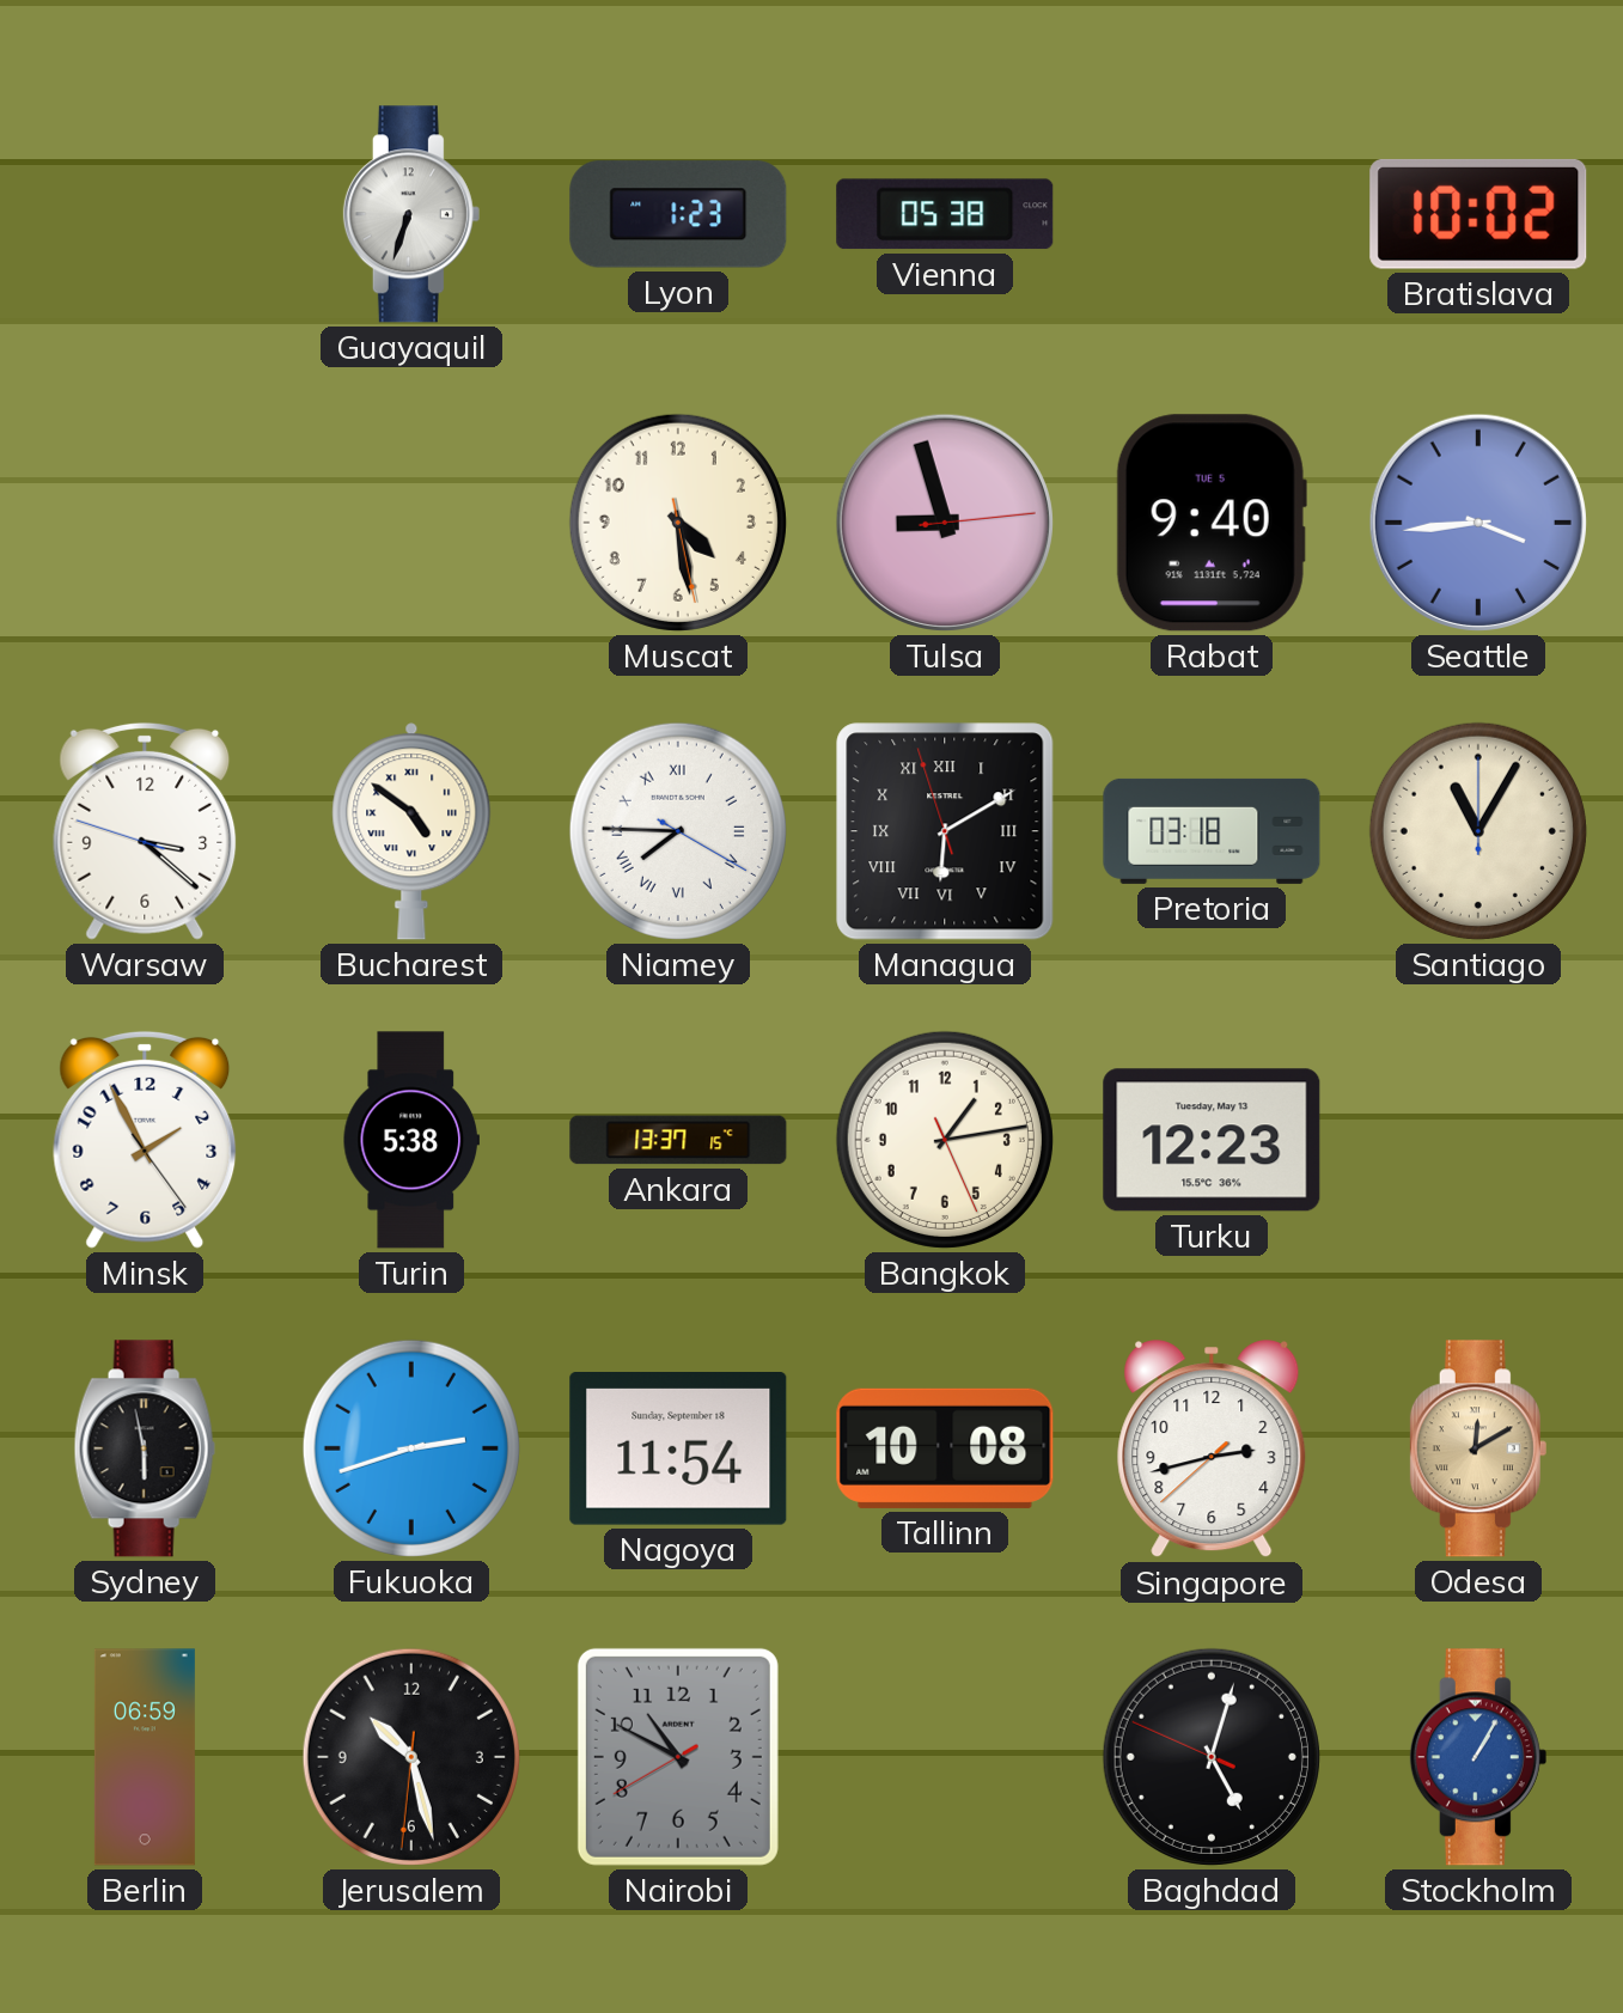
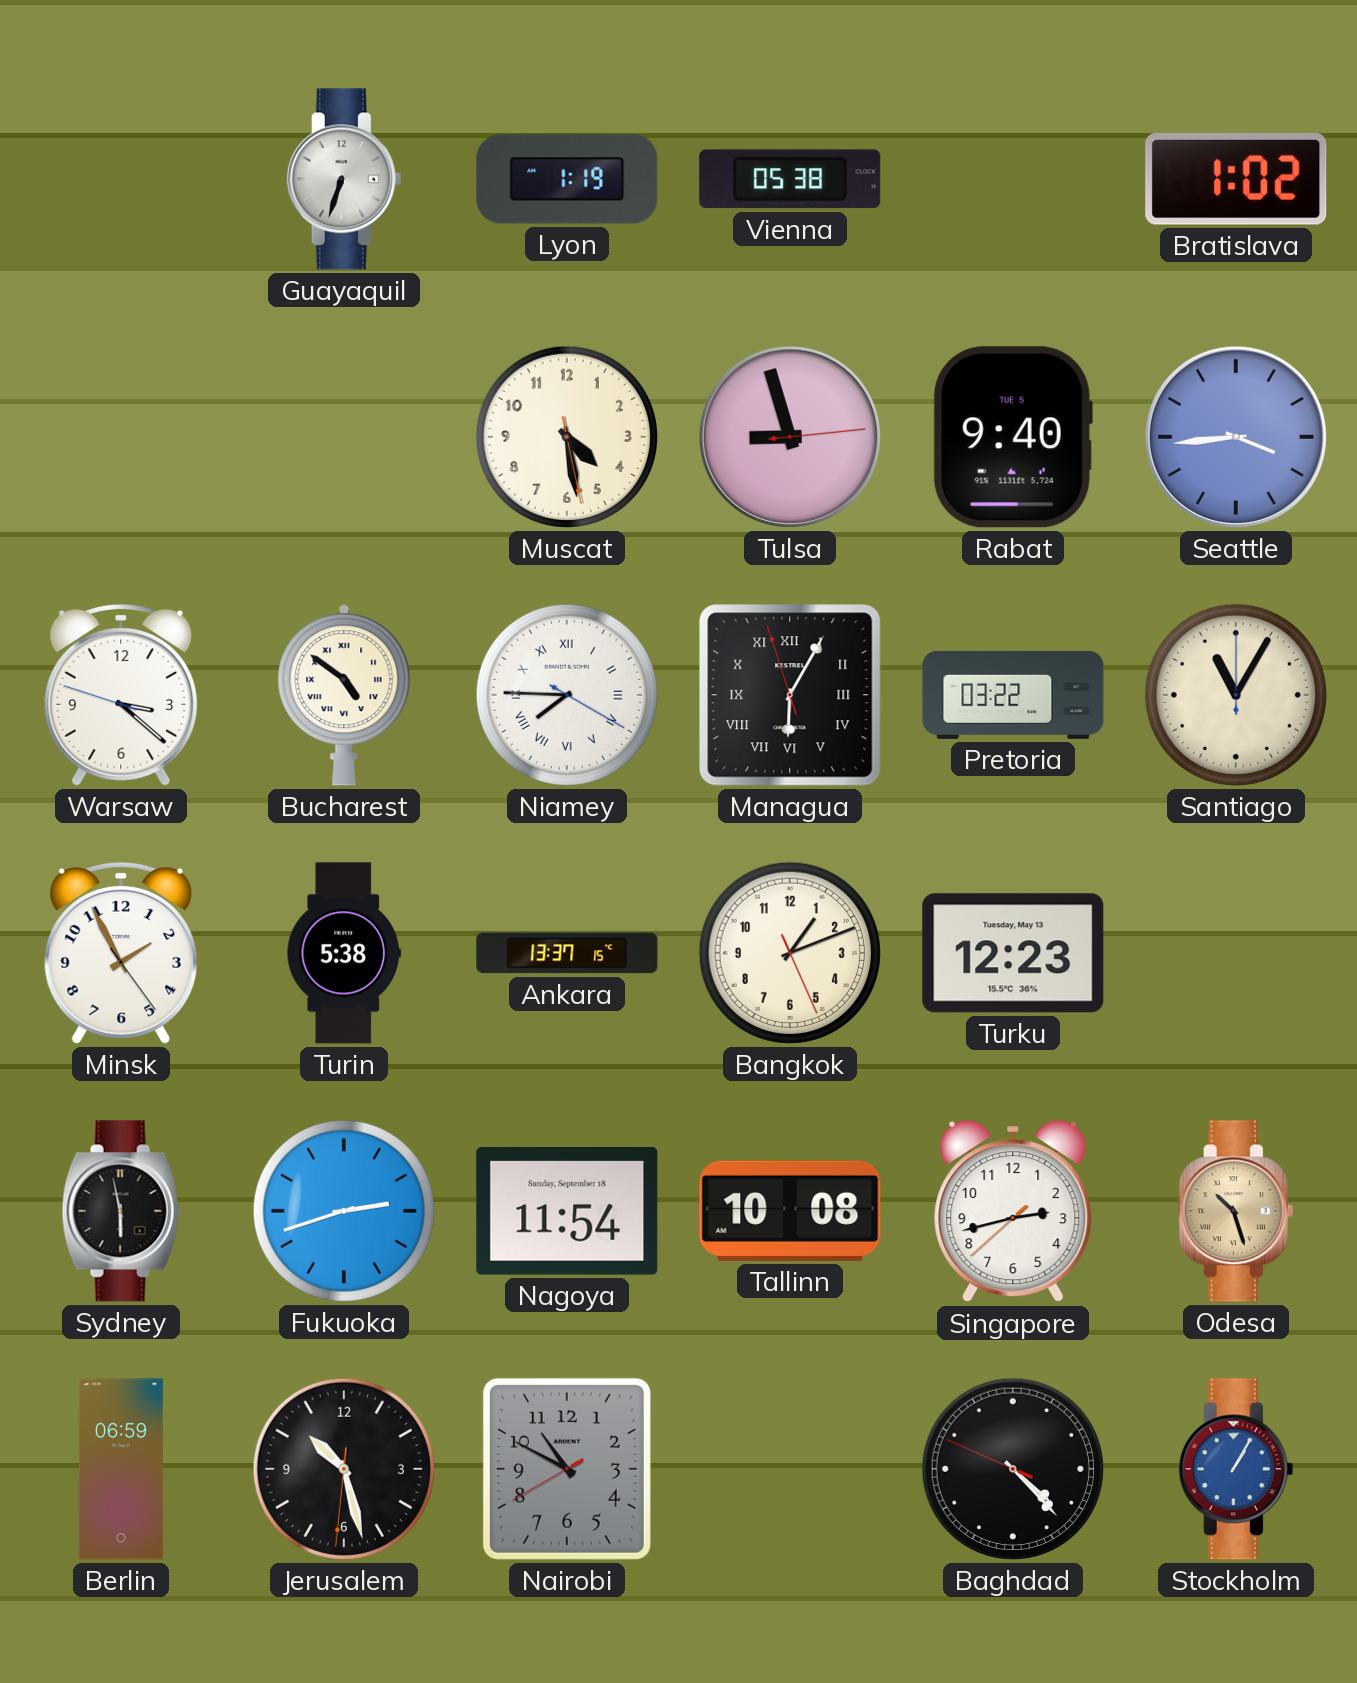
Lyon: 1:23 -> 1:19
Bratislava: 10:02 -> 1:02
Managua: 6:09 -> 6:04
Pretoria: 03:18 -> 03:22
Bangkok: 1:13 -> 1:11
Odesa: 12:10 -> 10:27
Baghdad: 5:02 -> 4:22
